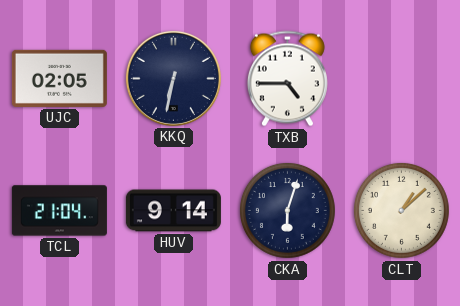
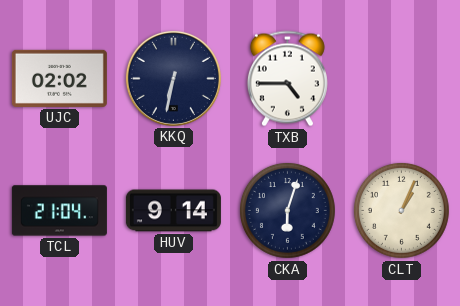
UJC: 02:05 -> 02:02
CLT: 1:08 -> 1:04
